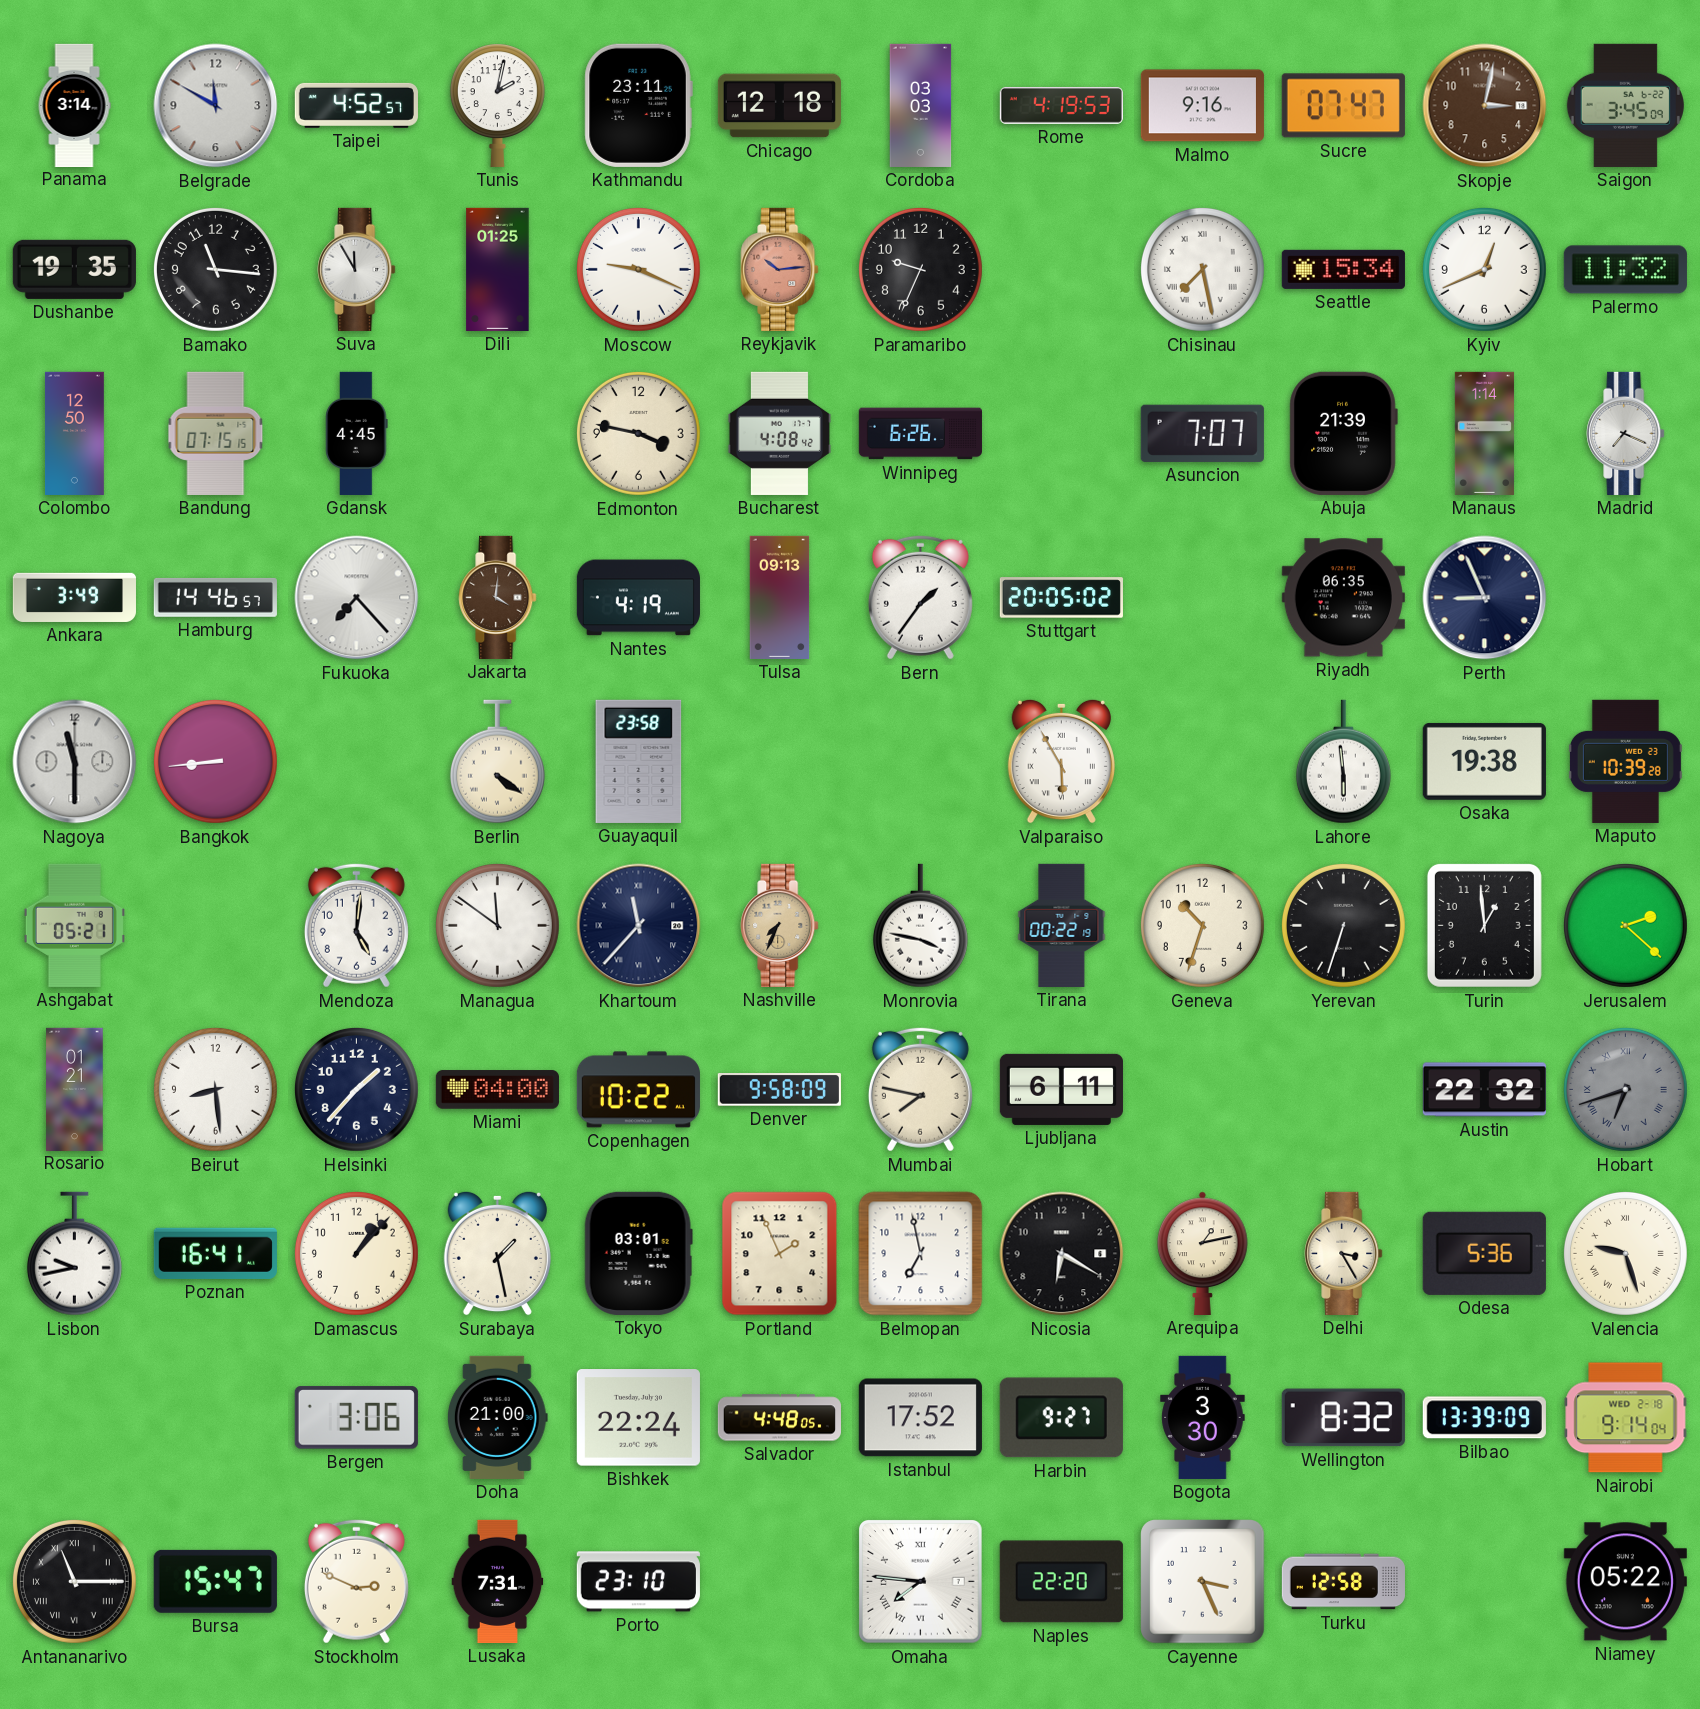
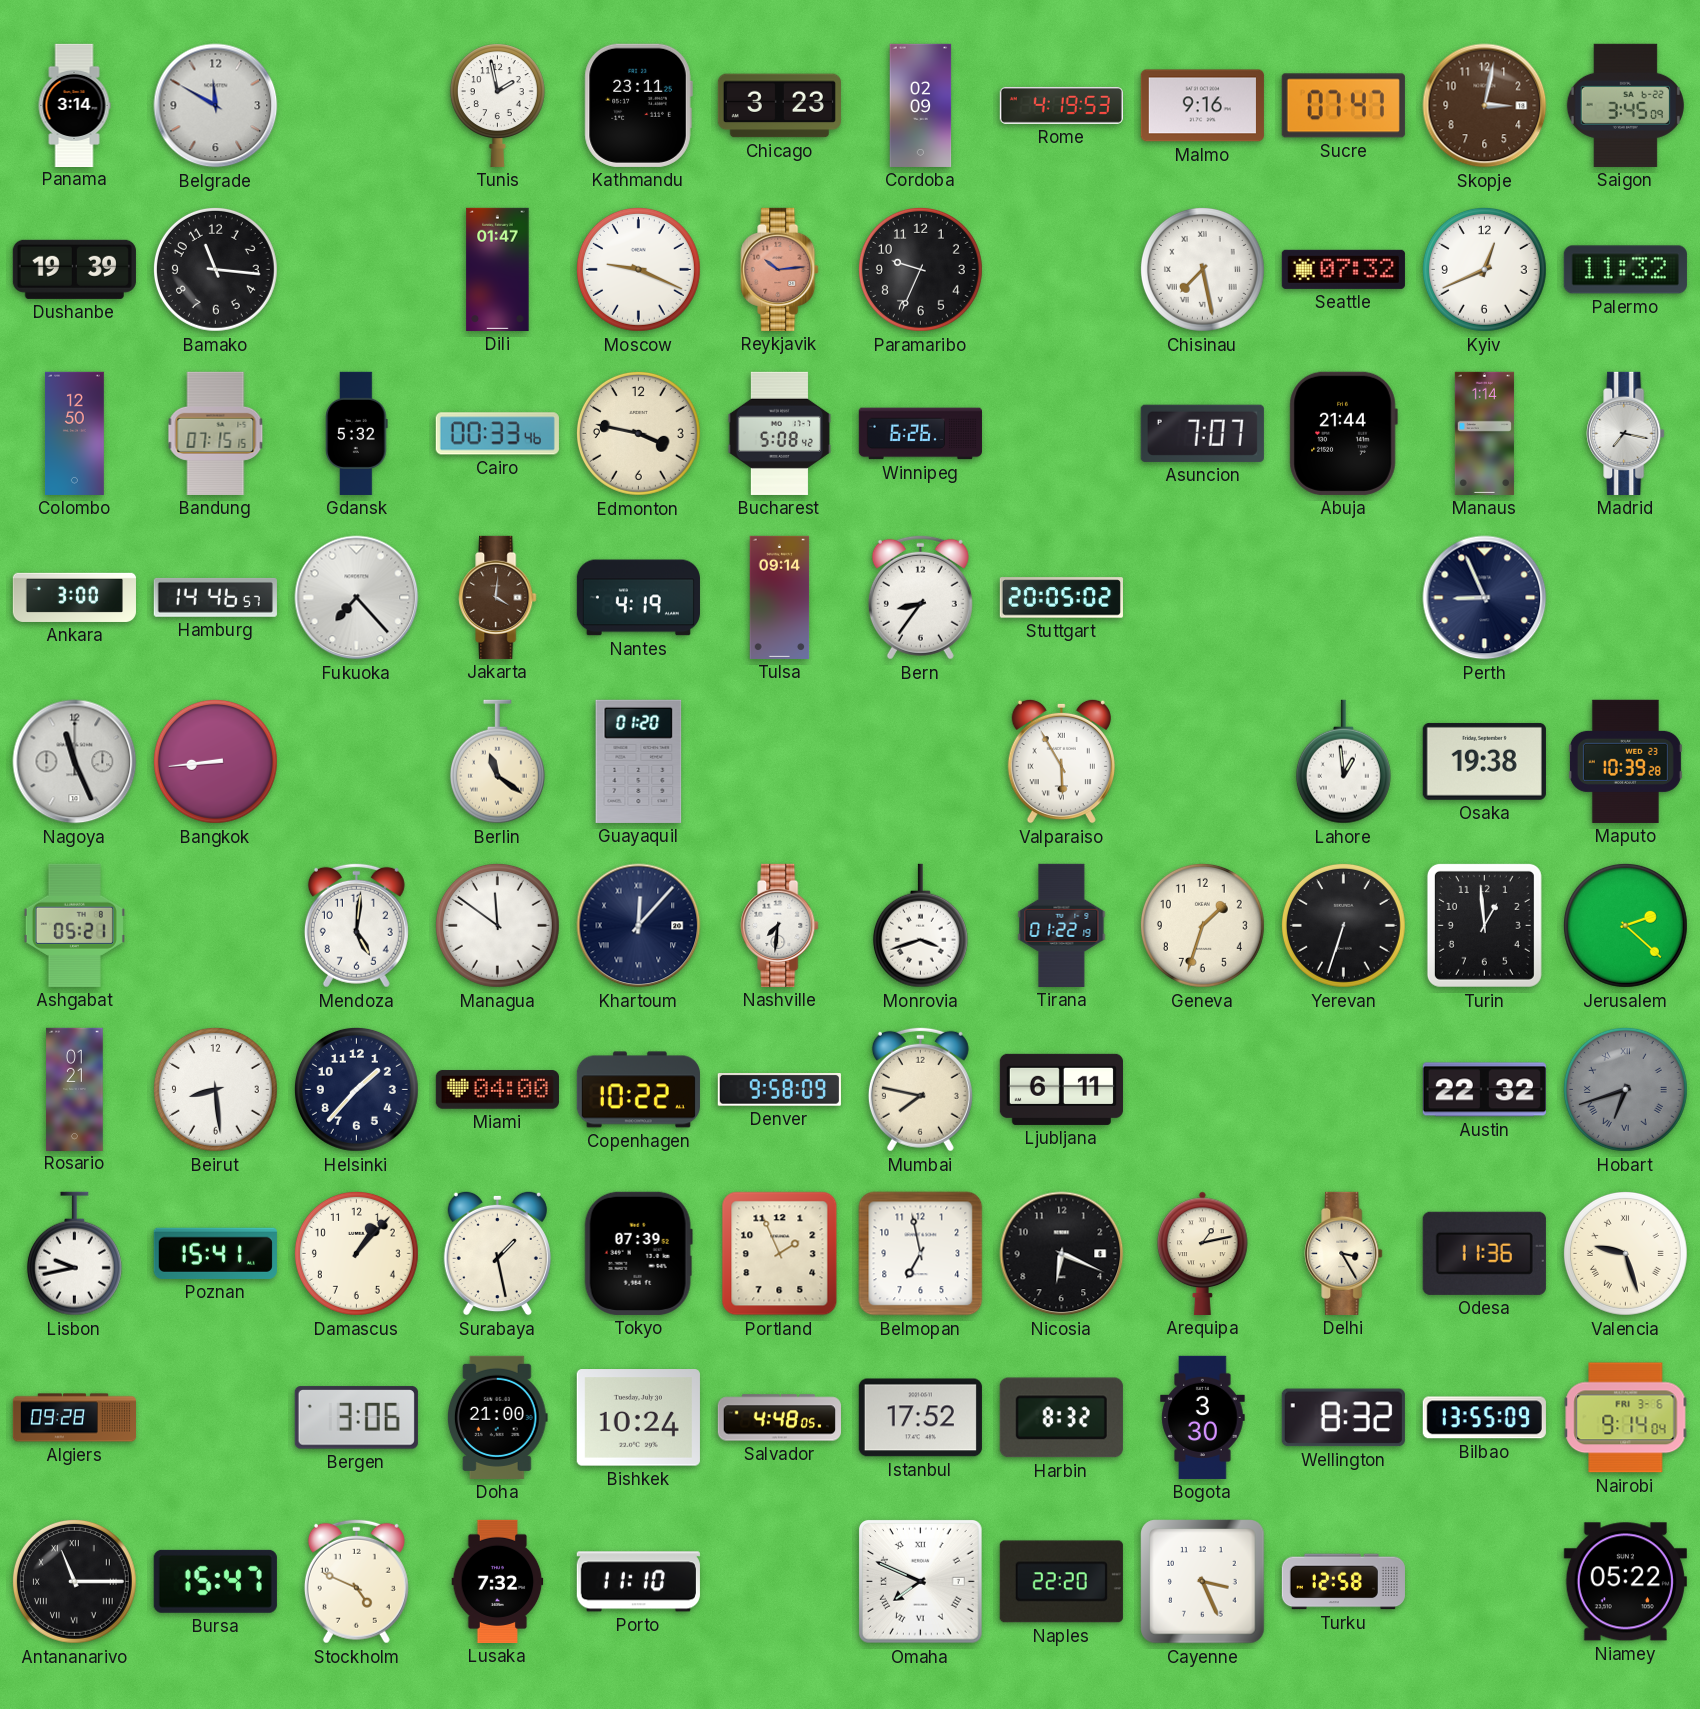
Taipei: 4:52 -> none
Tunis: 2:02 -> 1:58
Chicago: 12:18 -> 3:23
Cordoba: 03:03 -> 02:09
Dushanbe: 19:35 -> 19:39
Suva: 11:55 -> none
Dili: 01:25 -> 01:47
Seattle: 15:34 -> 07:32
Gdansk: 4:45 -> 5:32
Cairo: none -> 00:33
Bucharest: 4:08 -> 5:08
Abuja: 21:39 -> 21:44
Madrid: 7:19 -> 7:17
Ankara: 3:49 -> 3:00
Tulsa: 09:13 -> 09:14
Bern: 1:36 -> 8:36
Riyadh: 06:35 -> none
Nagoya: 11:30 -> 11:26
Berlin: 4:21 -> 11:21
Guayaquil: 23:58 -> 01:20
Lahore: 5:59 -> 12:59
Khartoum: 11:37 -> 12:07
Nashville: 7:34 -> 7:31
Nashville dial: champagne -> white
Monrovia: 3:47 -> 3:42
Tirana: 00:22 -> 01:22
Geneva: 10:33 -> 1:33
Poznan: 16:41 -> 15:41
Tokyo: 03:01 -> 07:39
Nicosia: 6:20 -> 6:19
Odesa: 5:36 -> 11:36
Algiers: none -> 09:28
Bishkek: 22:24 -> 10:24
Harbin: 9:27 -> 8:32
Bilbao: 13:39 -> 13:55
Nairobi date: WED 2-18 -> FRI 3-6
Stockholm: 2:49 -> 4:49
Lusaka: 7:31 -> 7:32
Porto: 23:10 -> 11:10
Omaha: 7:46 -> 7:49
